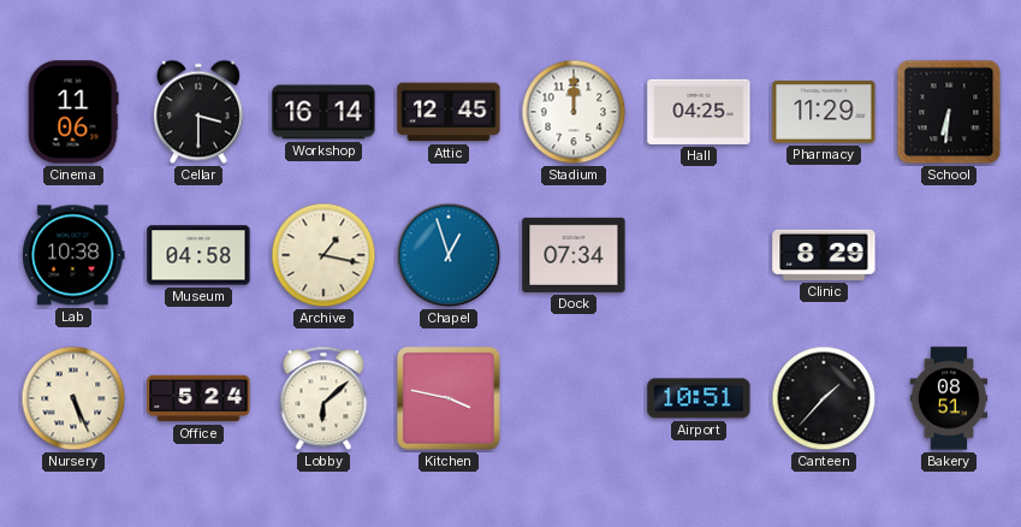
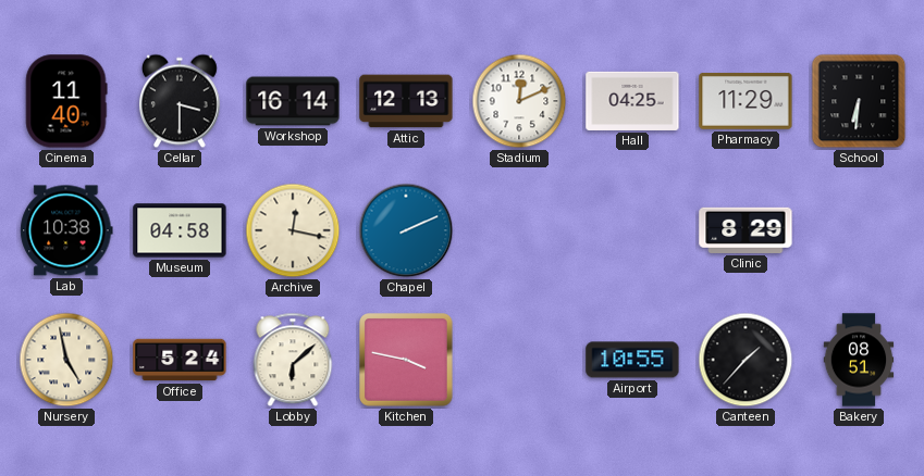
Cinema: 11:06 -> 11:40
Attic: 12:45 -> 12:13
Stadium: 12:00 -> 12:11
Archive: 1:17 -> 12:17
Chapel: 12:57 -> 2:11
Dock: 07:34 -> none
Nursery: 5:26 -> 4:58
Airport: 10:51 -> 10:55
